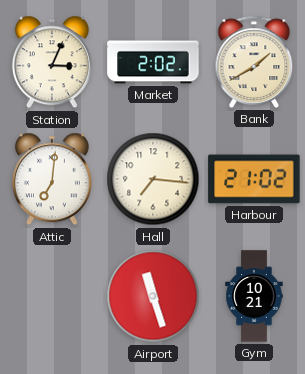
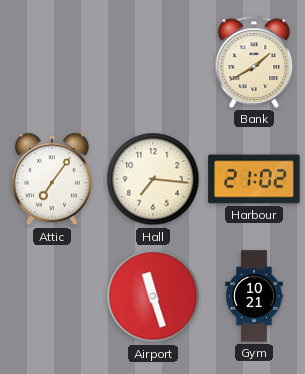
Station: 3:04 -> none
Market: 2:02 -> none
Attic: 7:01 -> 7:06
